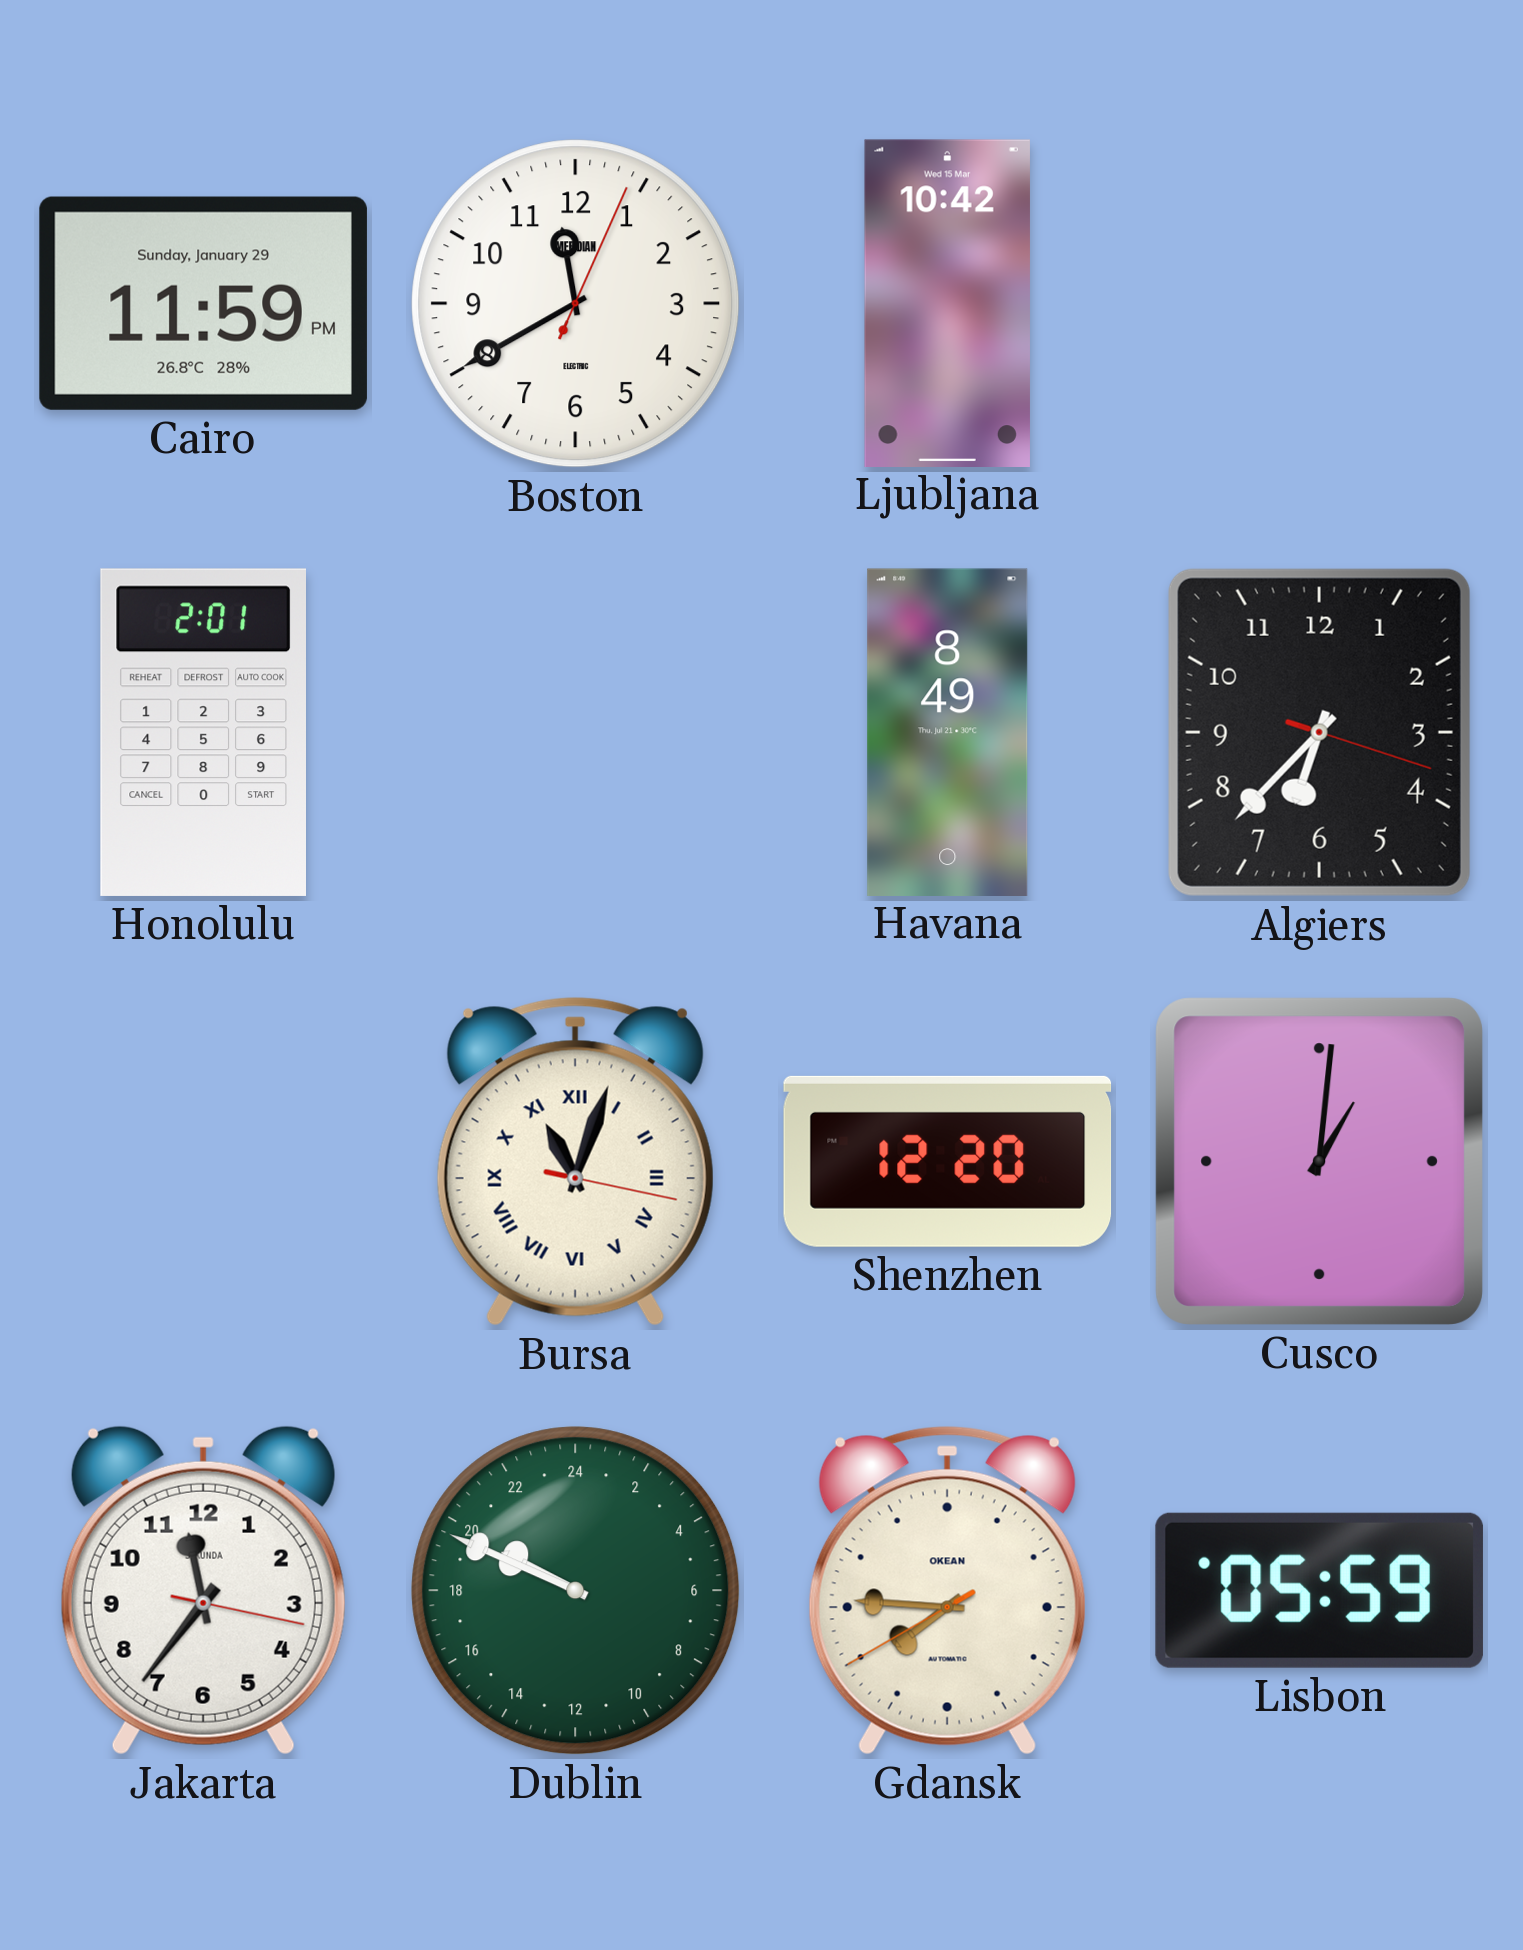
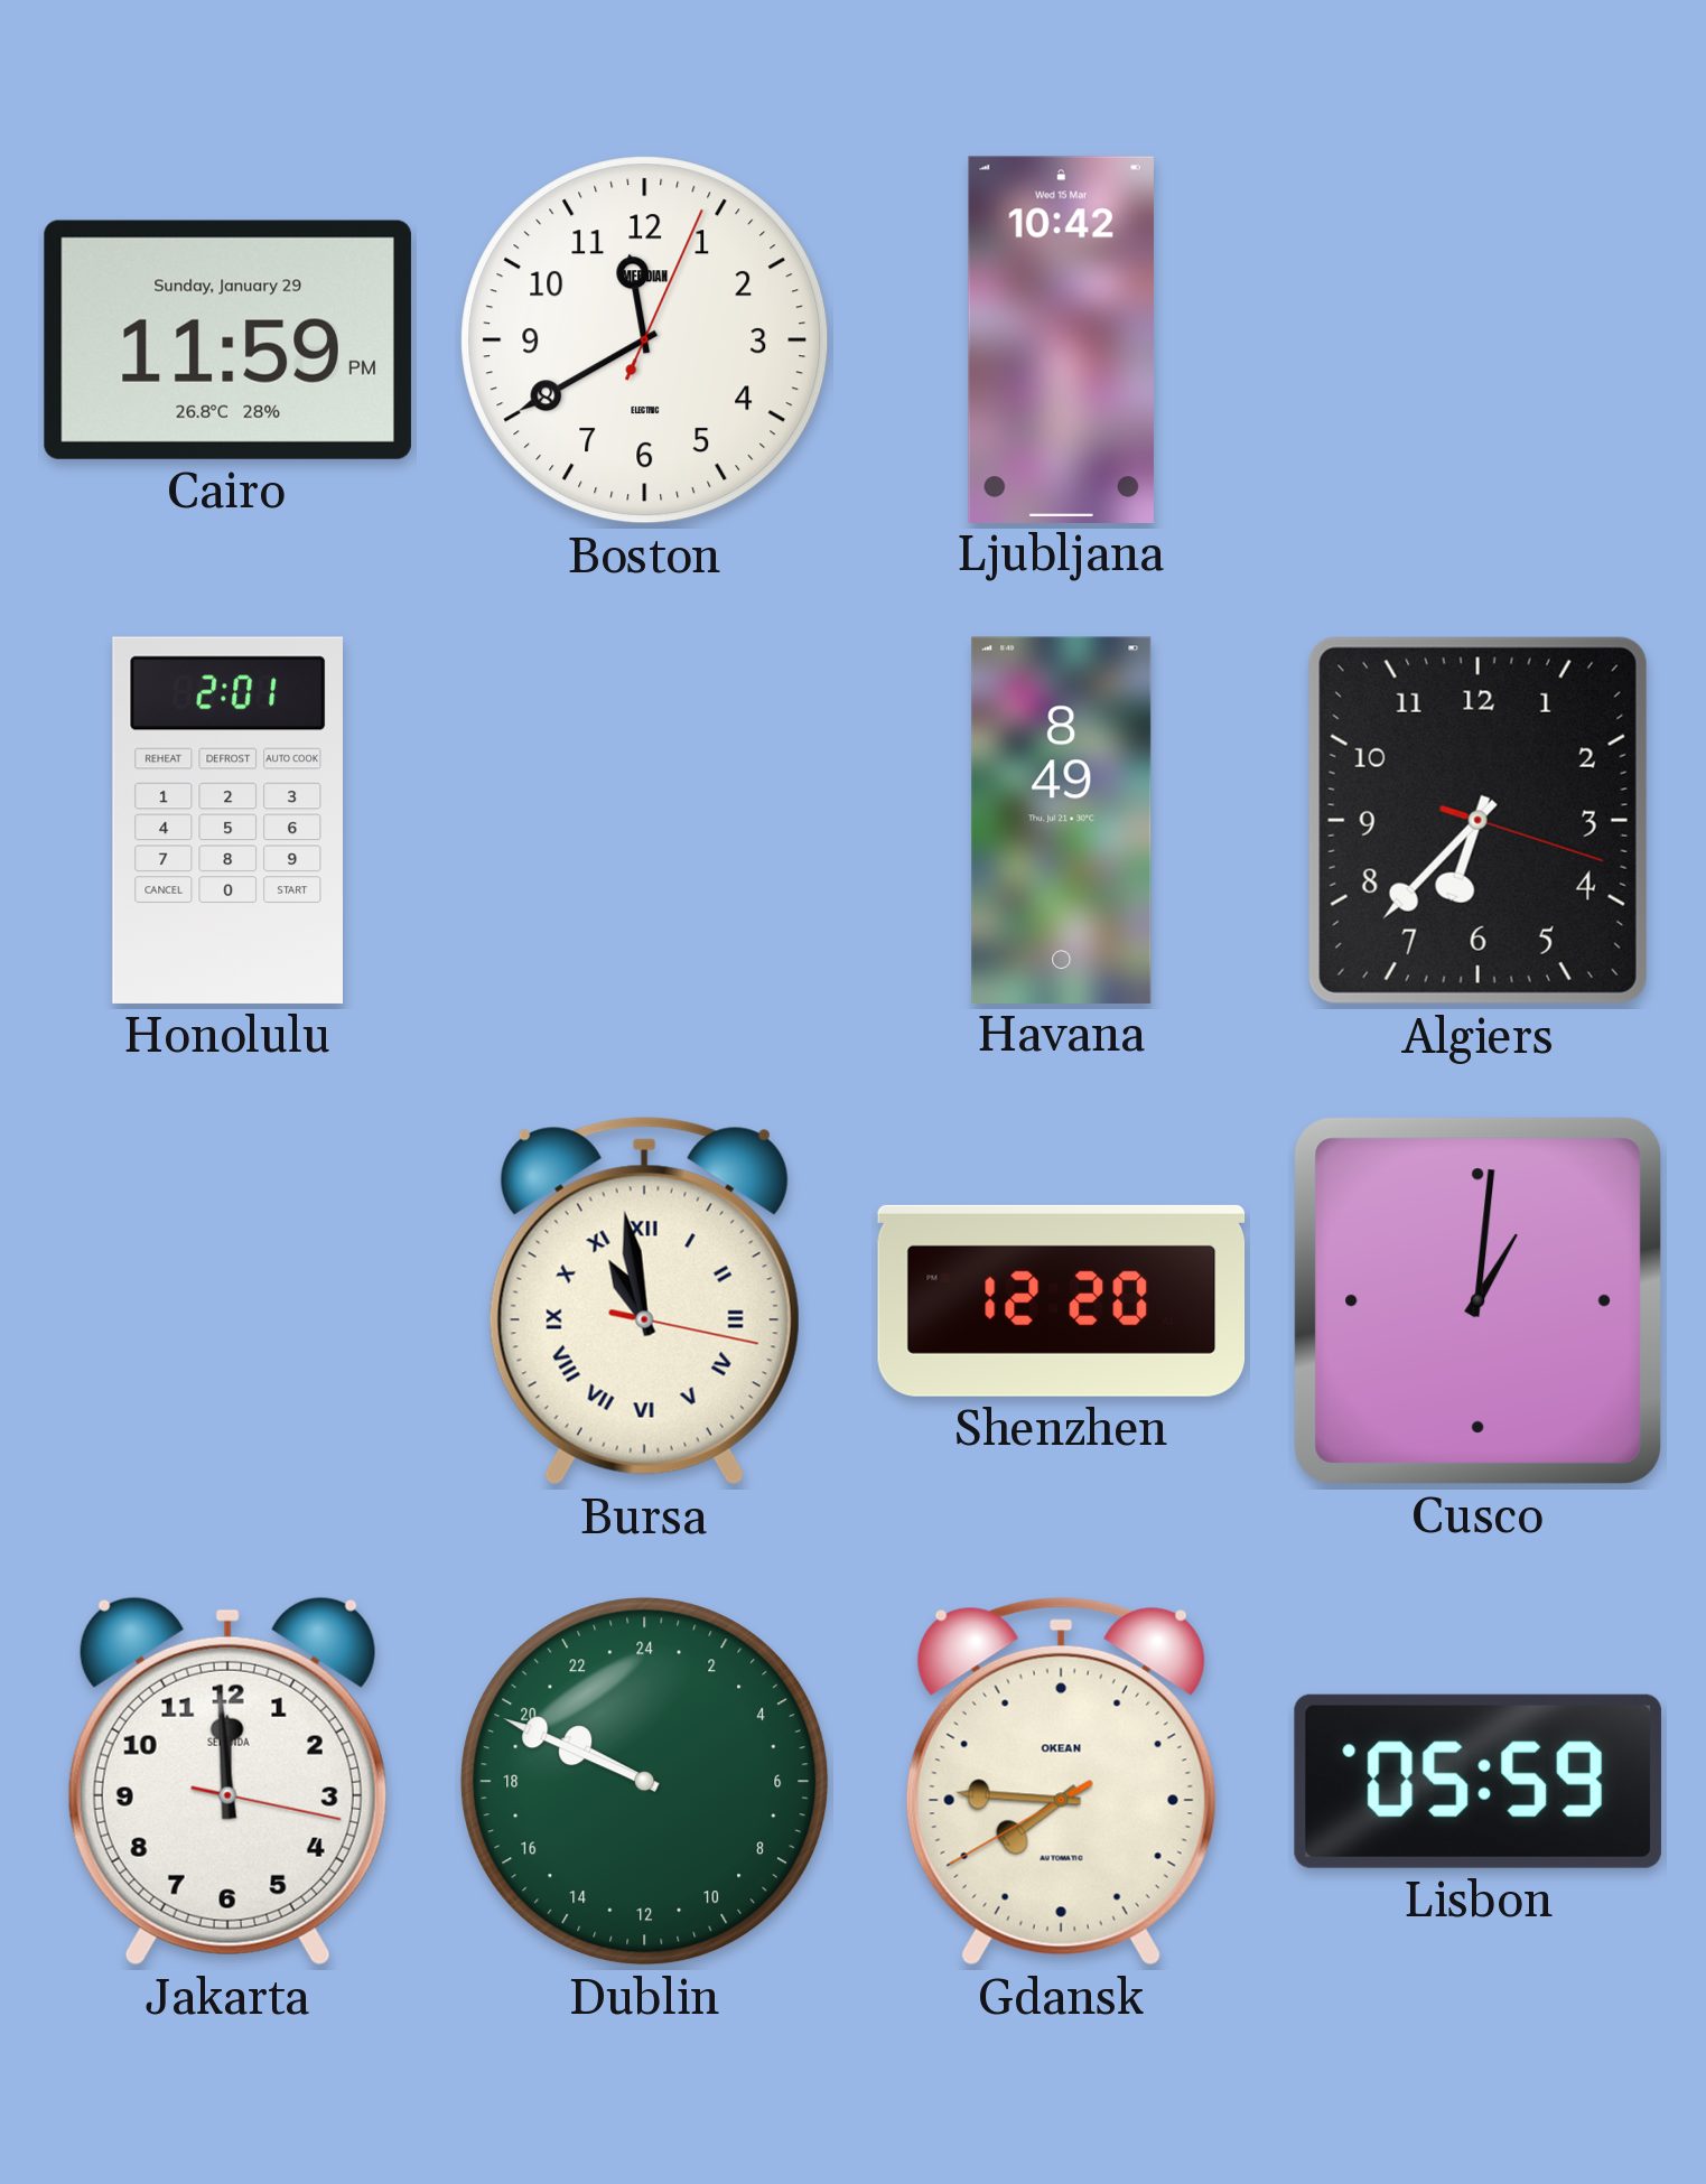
Bursa: 11:03 -> 10:58
Jakarta: 11:36 -> 11:59
